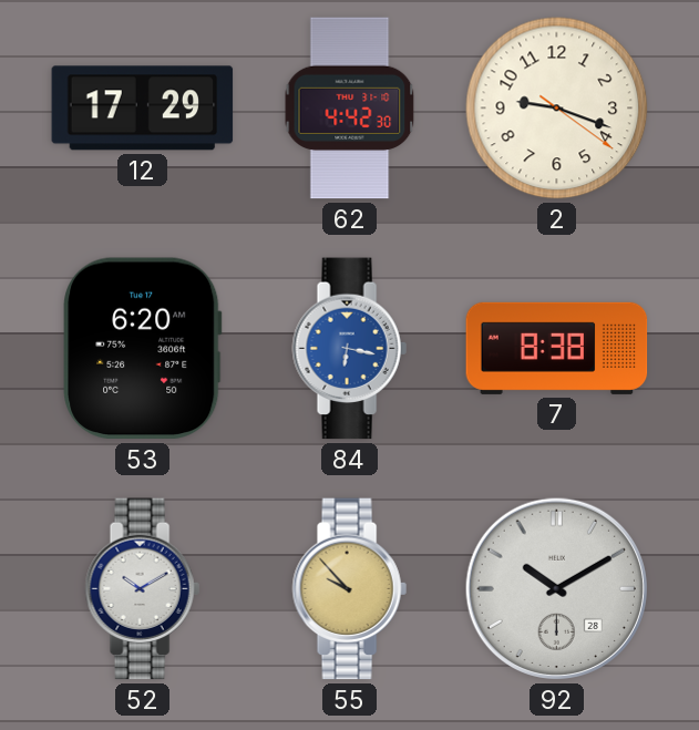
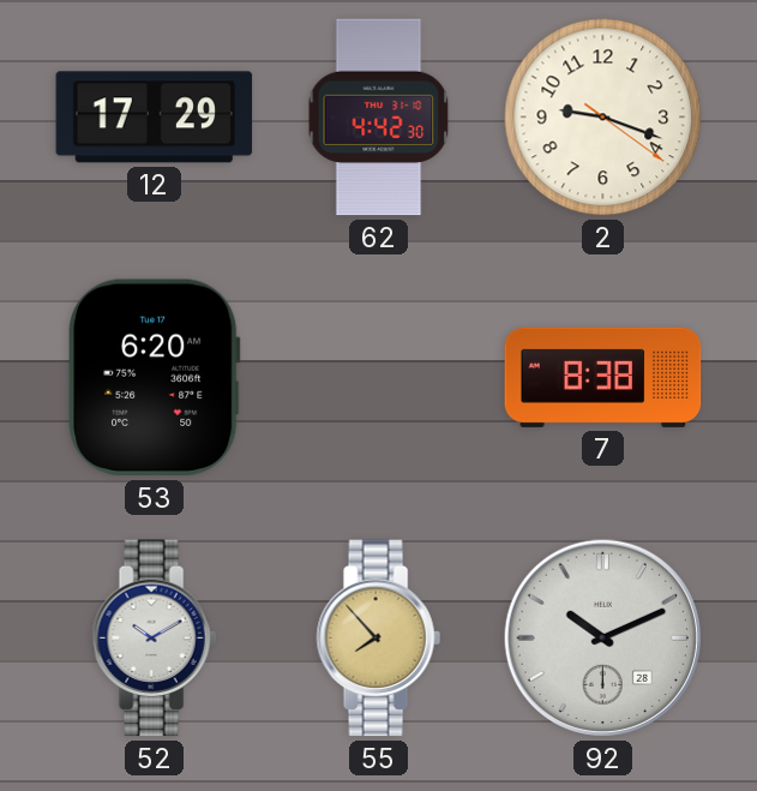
84: 6:17 -> none
55: 9:53 -> 7:53
92: 10:10 -> 10:11
